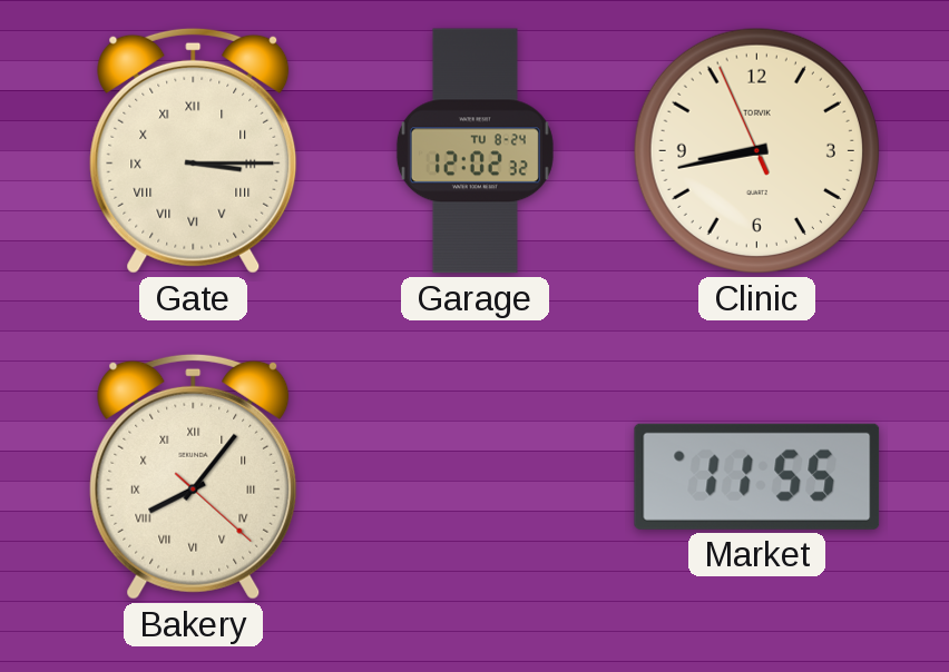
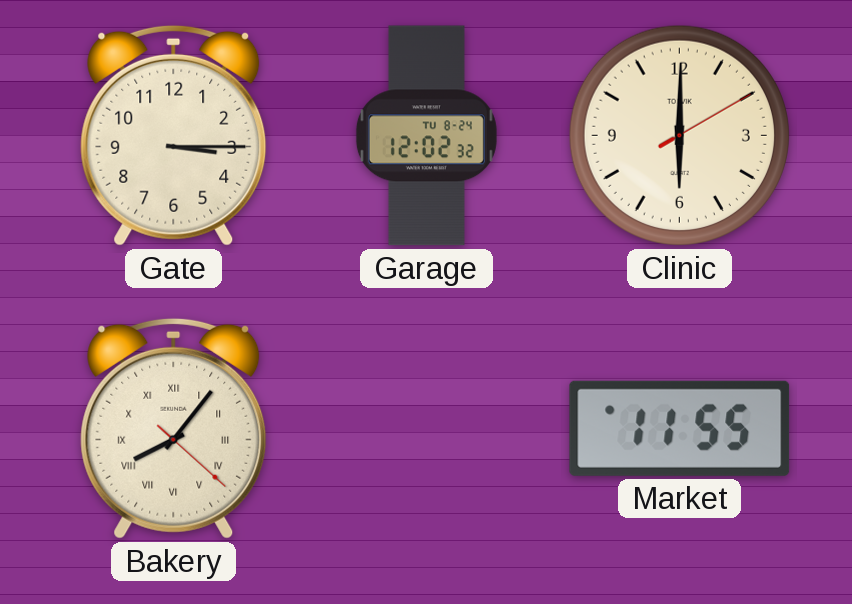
Gate numerals: Roman -> Arabic
Clinic: 8:42 -> 6:00
